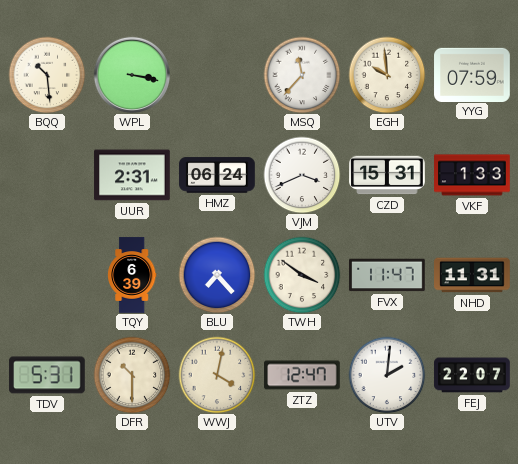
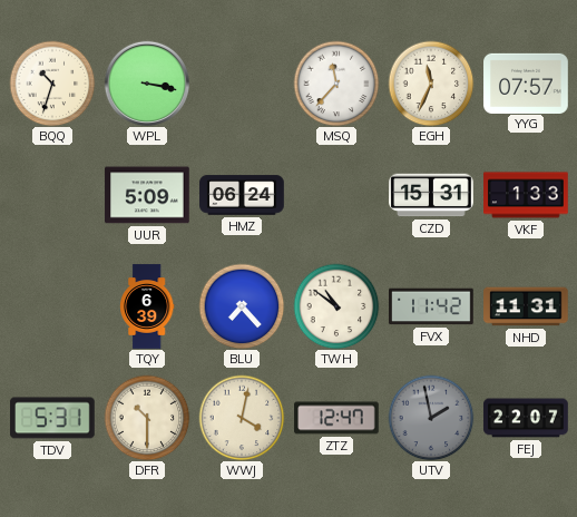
BQQ: 10:29 -> 10:33
EGH: 9:59 -> 11:34
YYG: 07:59 -> 07:57
UUR: 2:31 -> 5:09
VJM: 3:41 -> none
TWH: 3:51 -> 10:51
FVX: 11:47 -> 11:42
UTV: 2:01 -> 1:58
UTV dial: white -> grey
